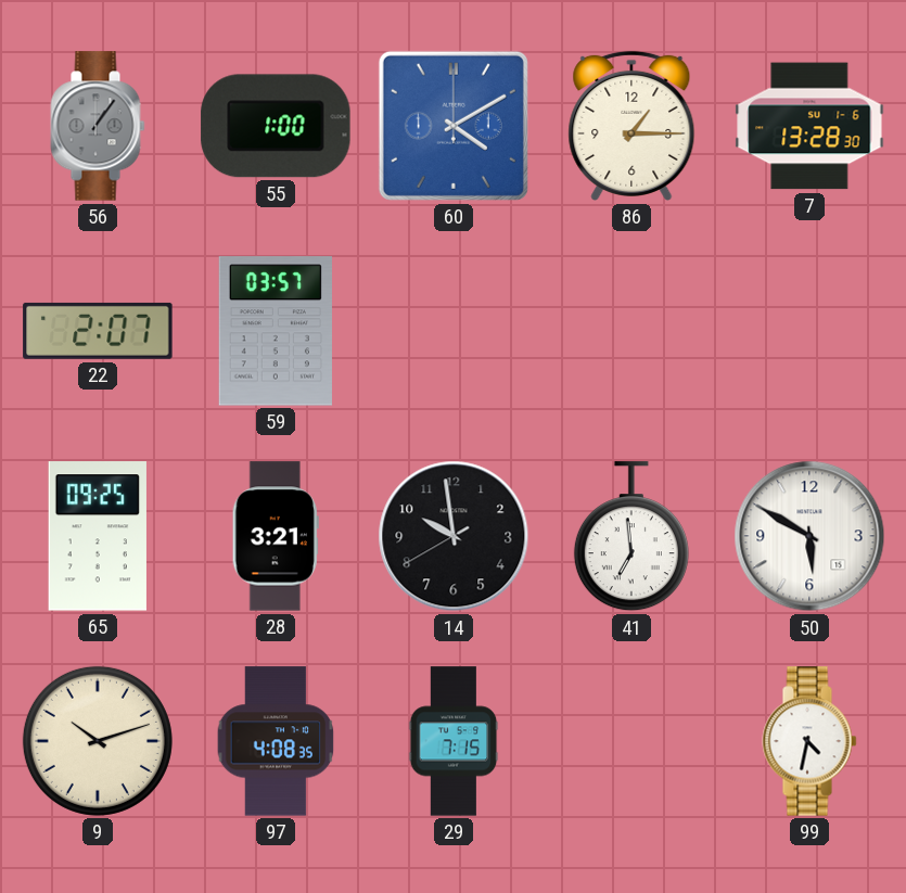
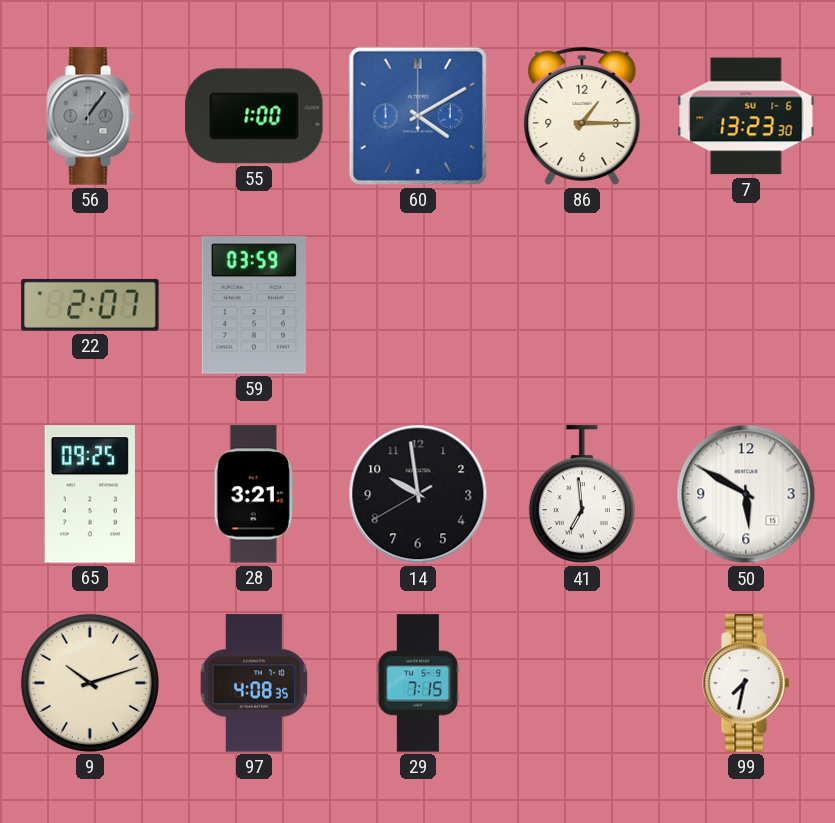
7: 13:28 -> 13:23
59: 03:57 -> 03:59
99: 4:32 -> 7:32
